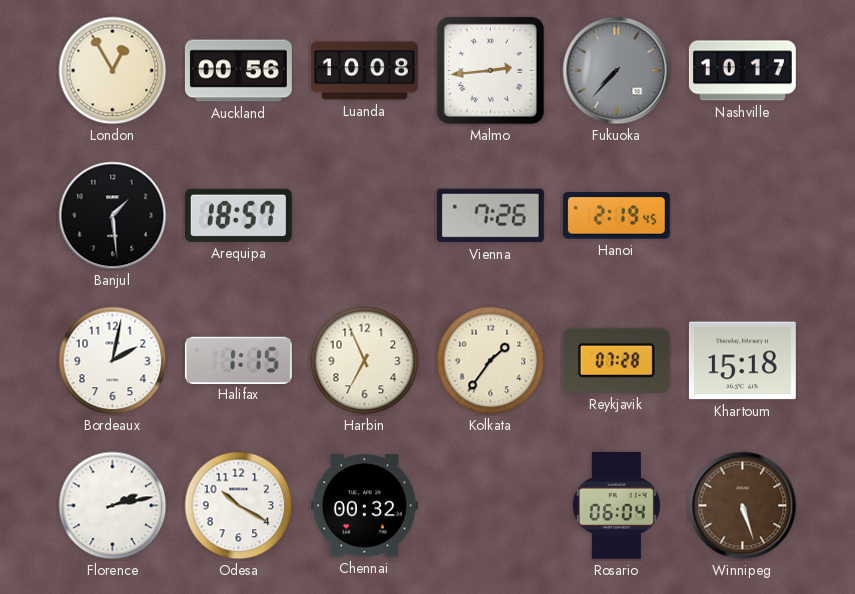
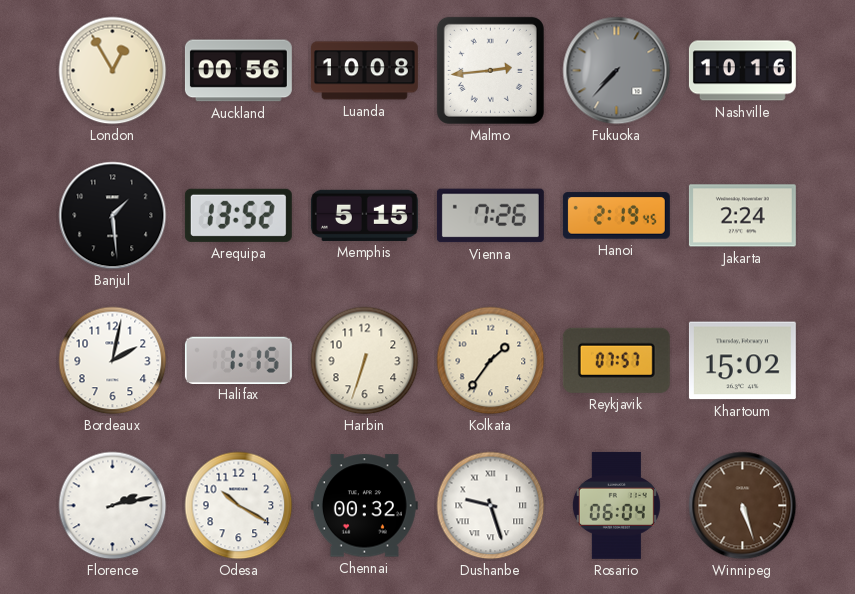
Nashville: 10:17 -> 10:16
Arequipa: 18:57 -> 13:52
Memphis: none -> 5:15
Jakarta: none -> 2:24
Harbin: 6:56 -> 6:33
Reykjavik: 07:28 -> 07:57
Khartoum: 15:18 -> 15:02
Dushanbe: none -> 9:27
